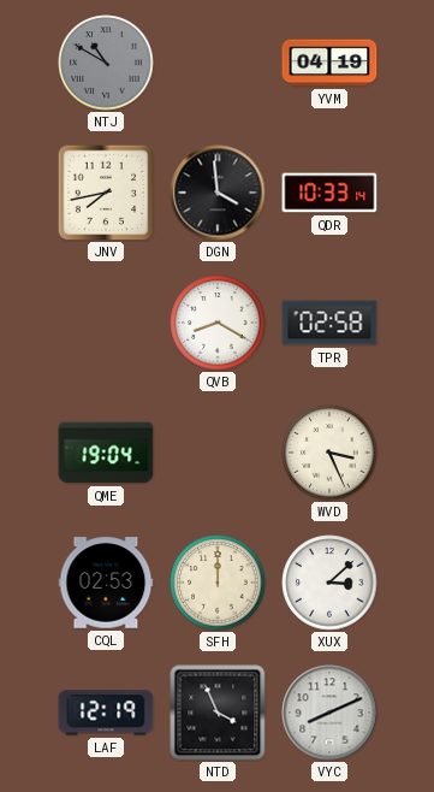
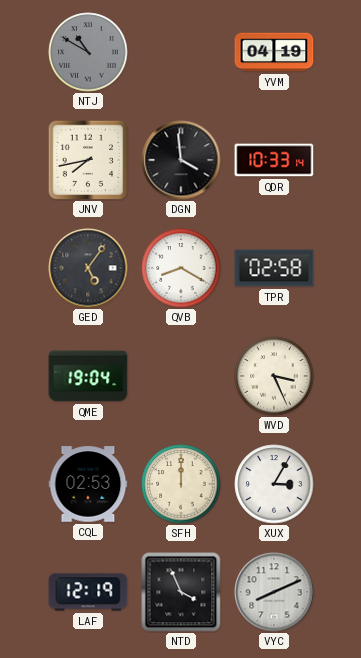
GED: none -> 5:06
XUX: 3:08 -> 3:05
